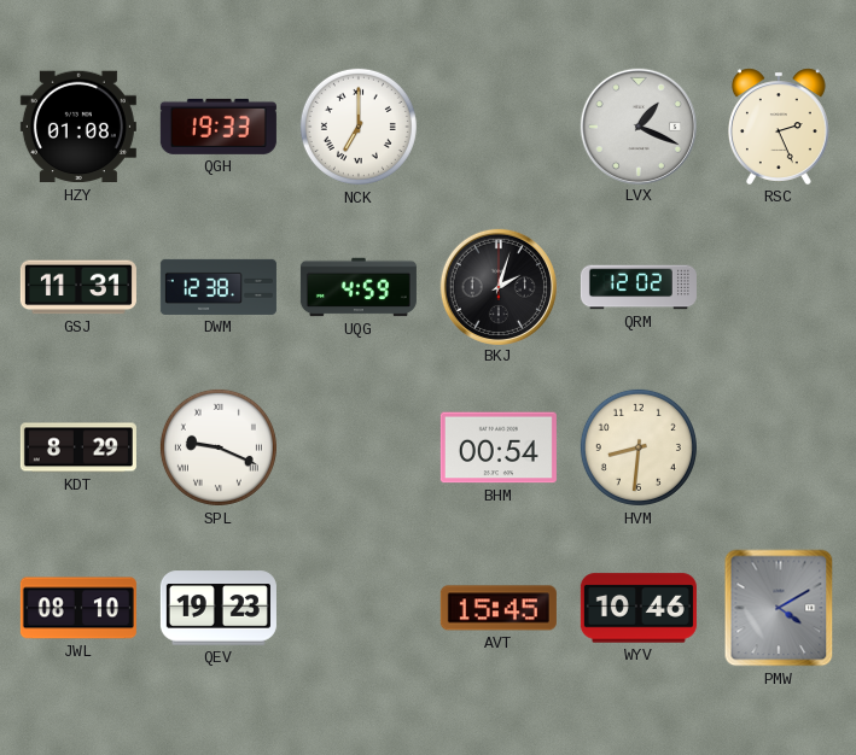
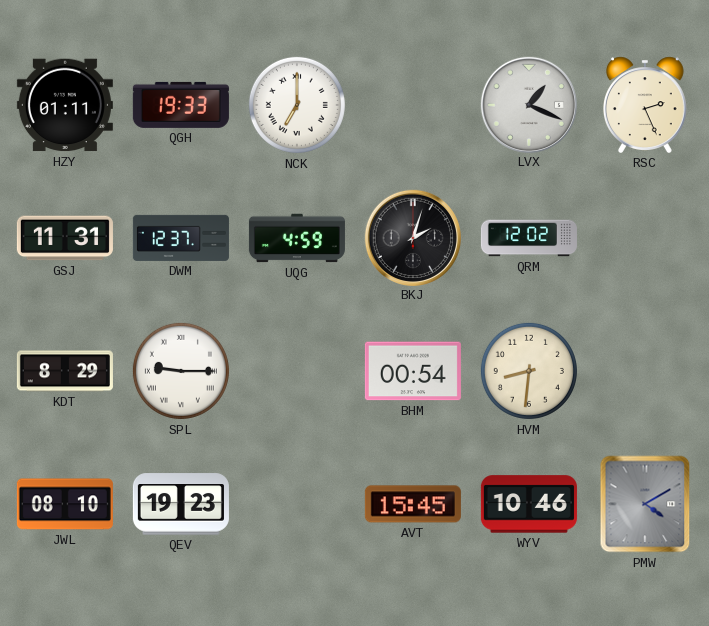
HZY: 01:08 -> 01:11
DWM: 12:38 -> 12:37
SPL: 9:19 -> 9:15
